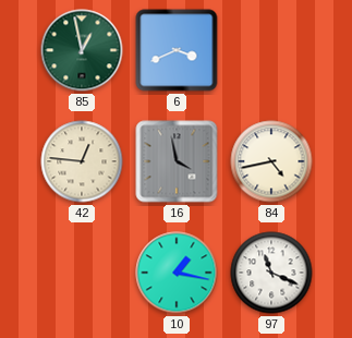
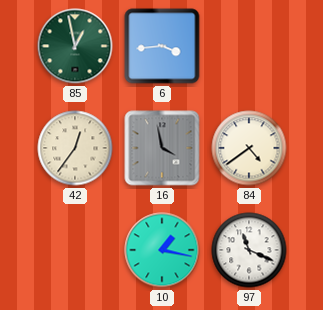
6: 3:41 -> 3:44
42: 12:46 -> 12:36
84: 4:43 -> 4:39
